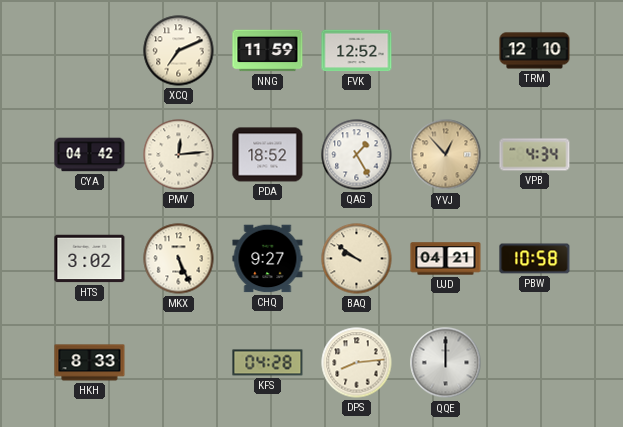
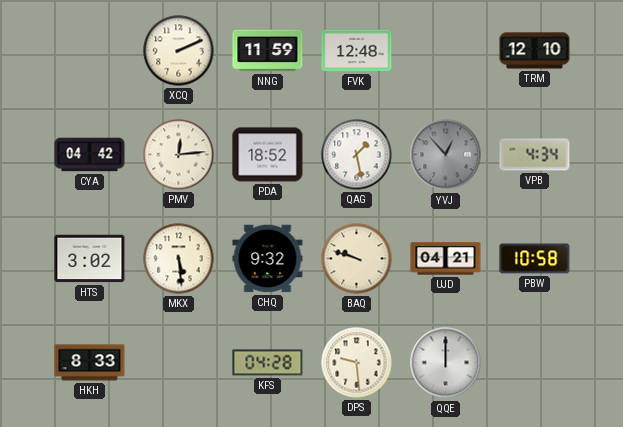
XCQ: 7:11 -> 2:11
FVK: 12:52 -> 12:48
QAG: 1:25 -> 1:28
YVJ dial: champagne -> grey
MKX: 5:26 -> 5:29
CHQ: 9:27 -> 9:32
BAQ: 9:51 -> 9:48
DPS: 8:14 -> 9:29
